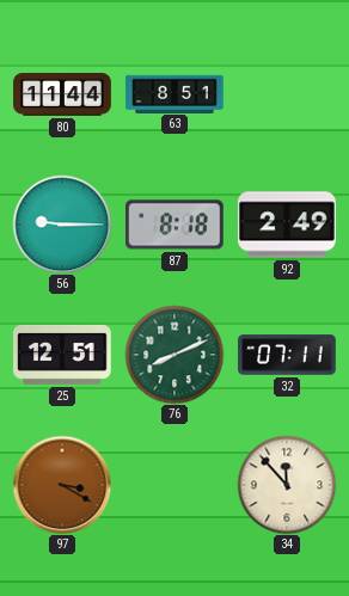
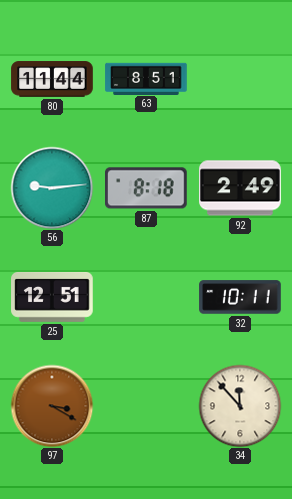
56: 9:15 -> 9:14
76: 8:11 -> none
32: 07:11 -> 10:11
